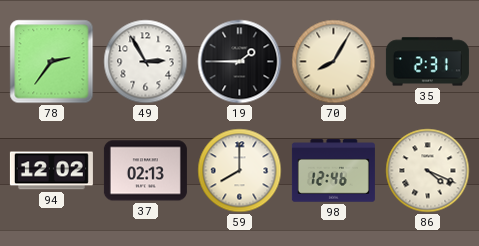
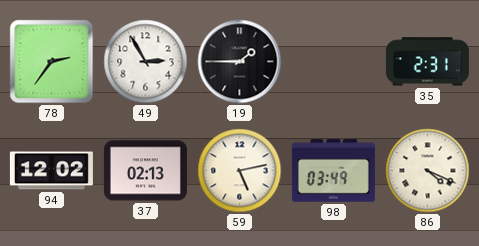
70: 8:05 -> none
59: 8:00 -> 5:13
98: 12:46 -> 03:49
